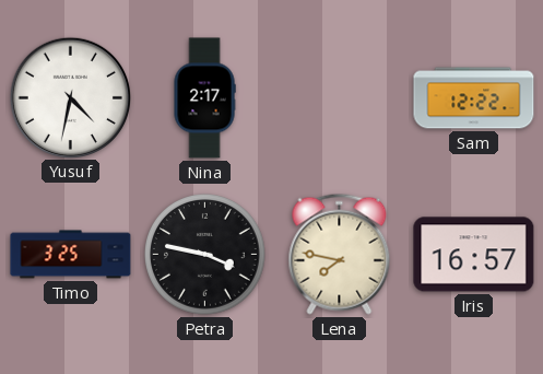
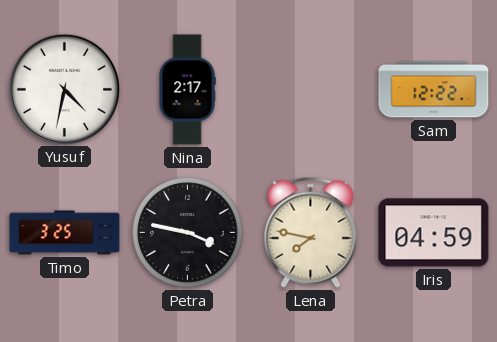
Iris: 16:57 -> 04:59
